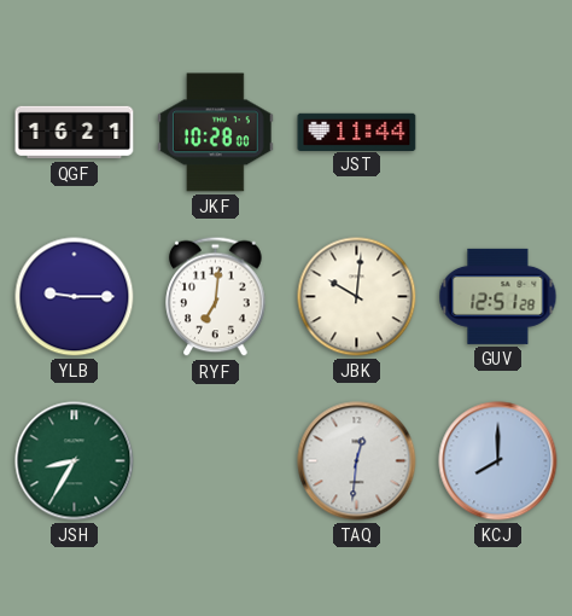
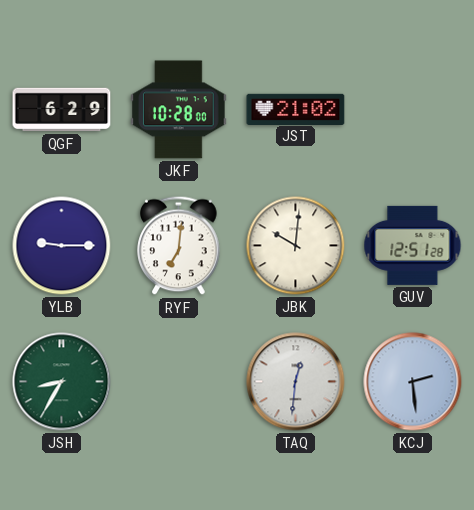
QGF: 16:21 -> 6:29
JST: 11:44 -> 21:02
KCJ: 8:00 -> 2:29
